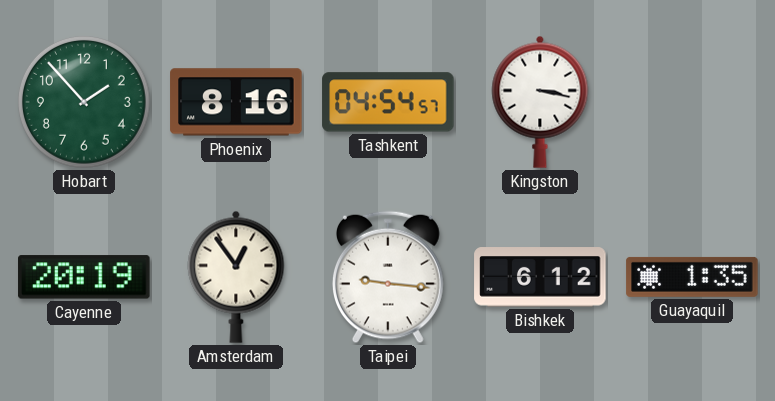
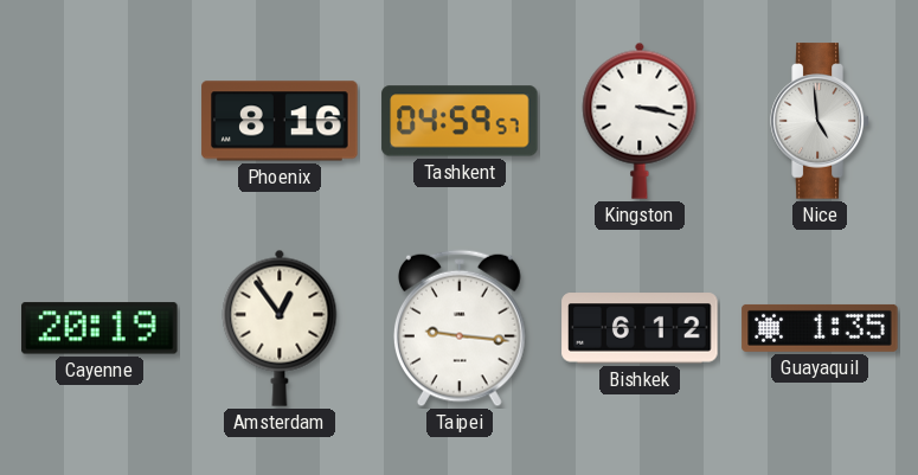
Hobart: 1:53 -> none
Tashkent: 04:54 -> 04:59
Nice: none -> 4:59
